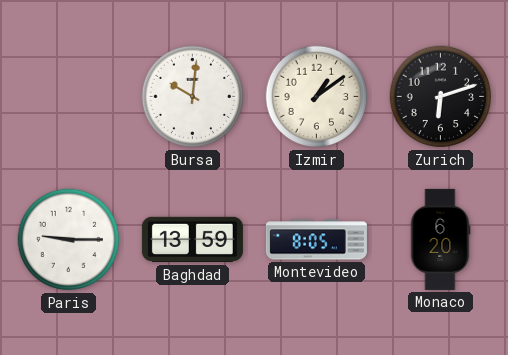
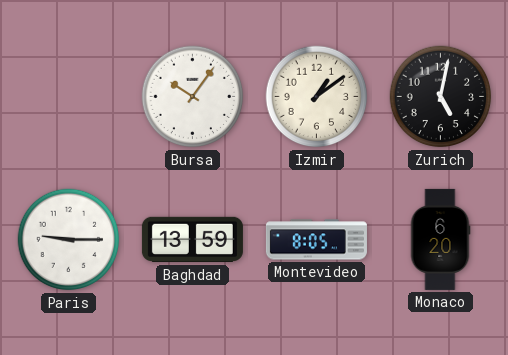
Bursa: 10:01 -> 10:06
Zurich: 6:12 -> 5:02
